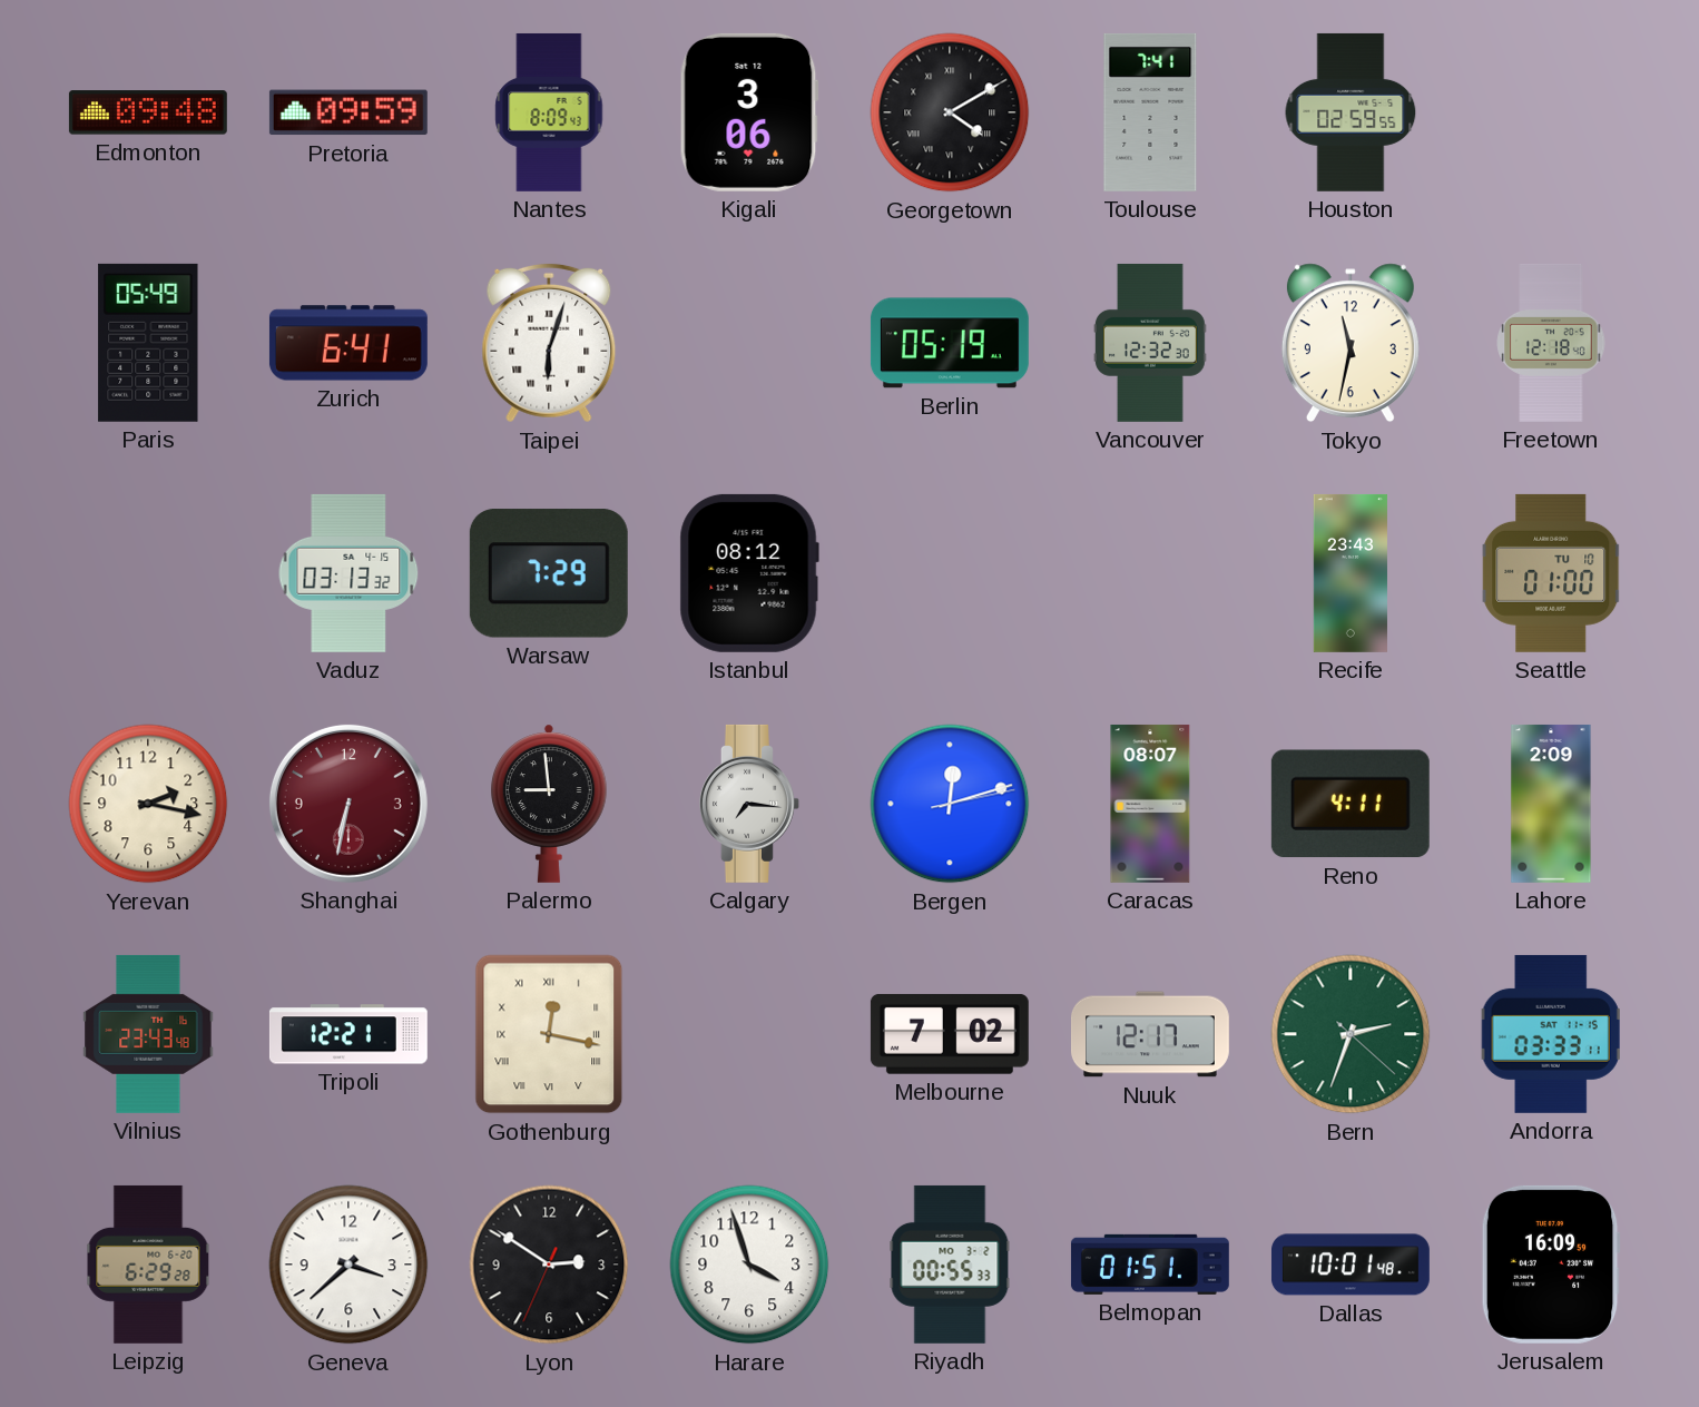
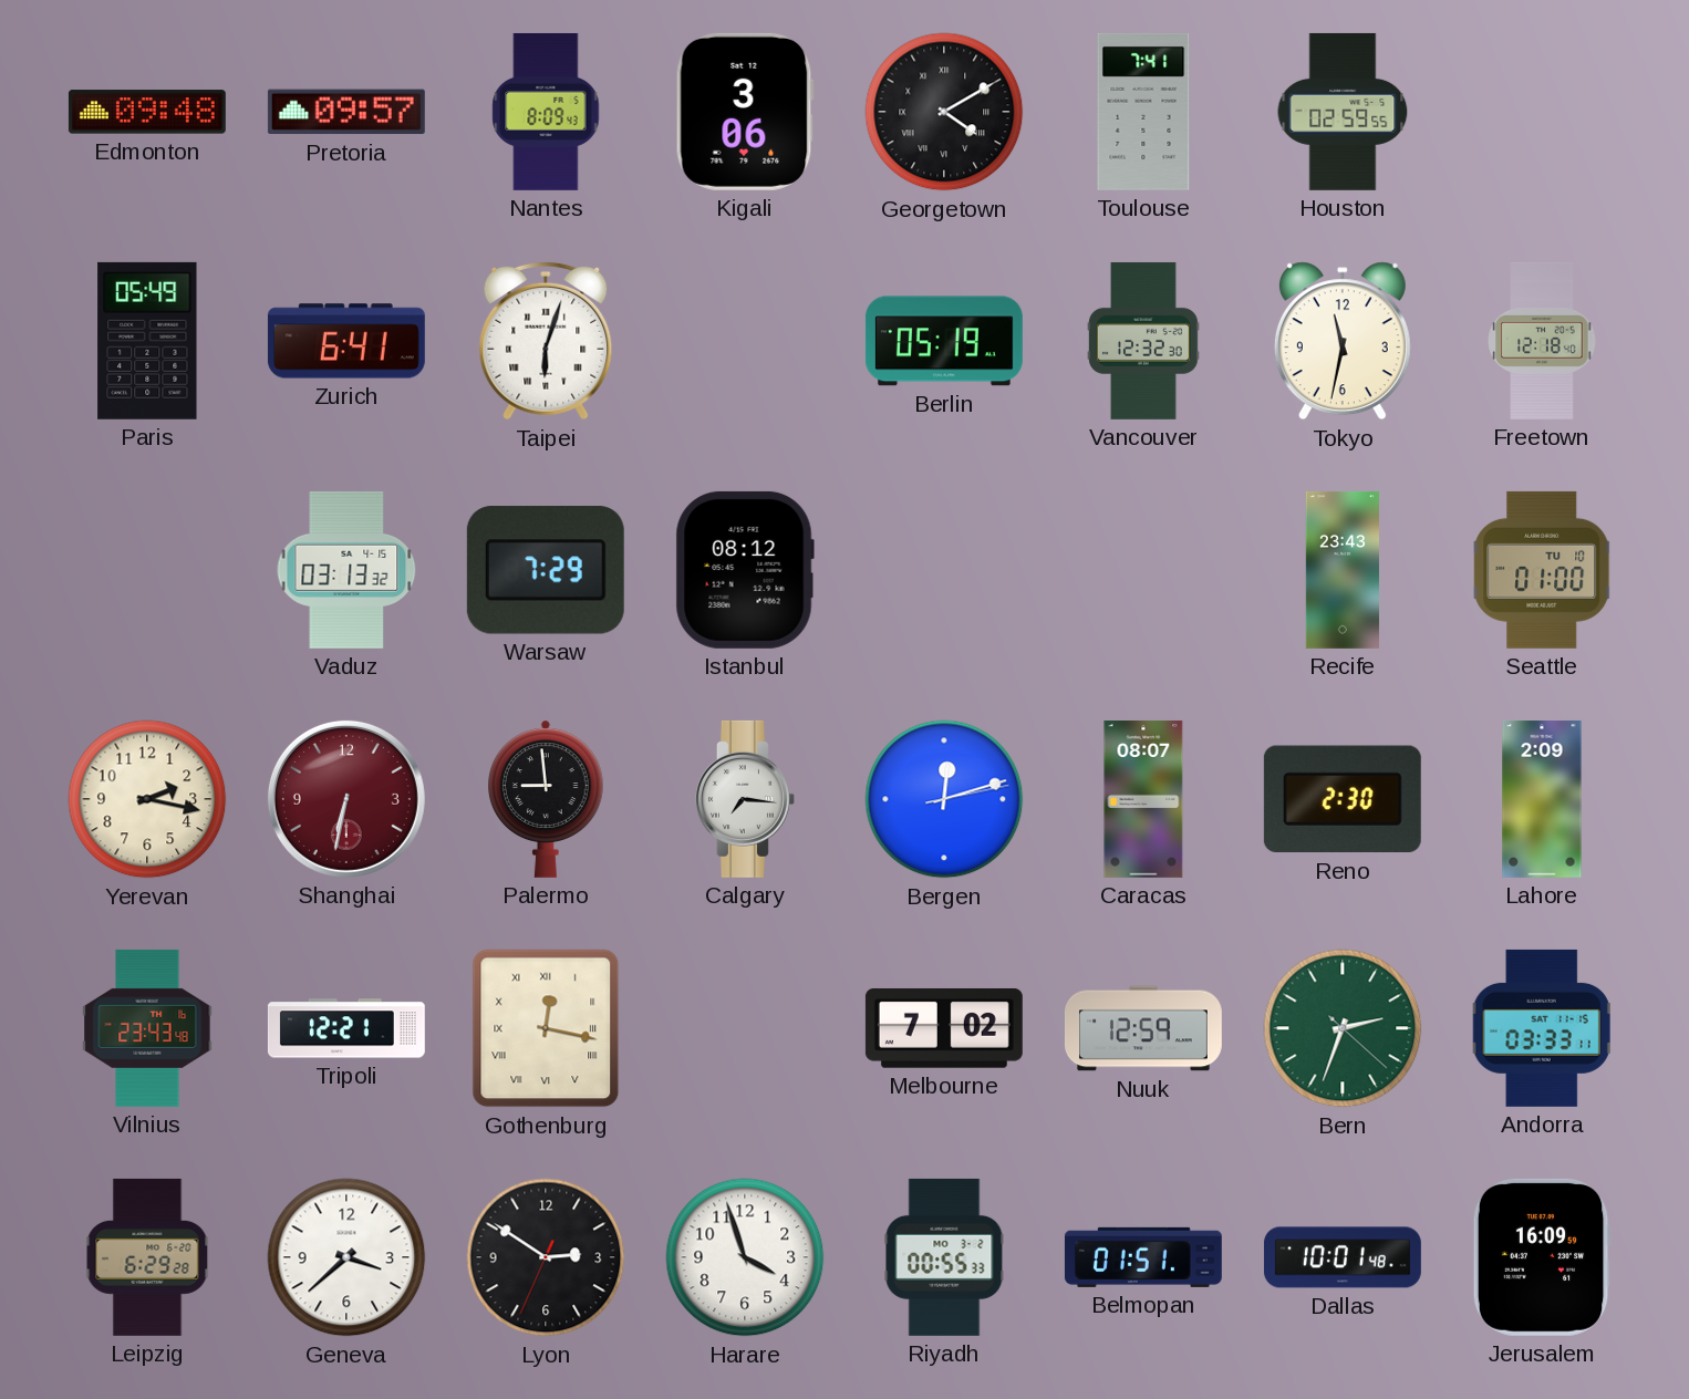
Pretoria: 09:59 -> 09:57
Reno: 4:11 -> 2:30
Nuuk: 12:17 -> 12:59
